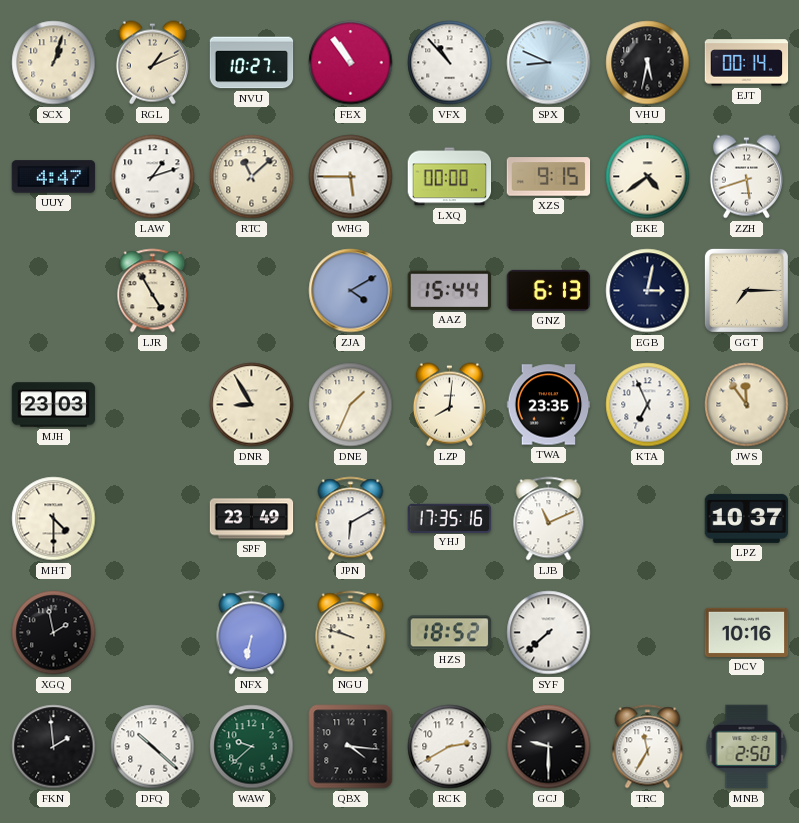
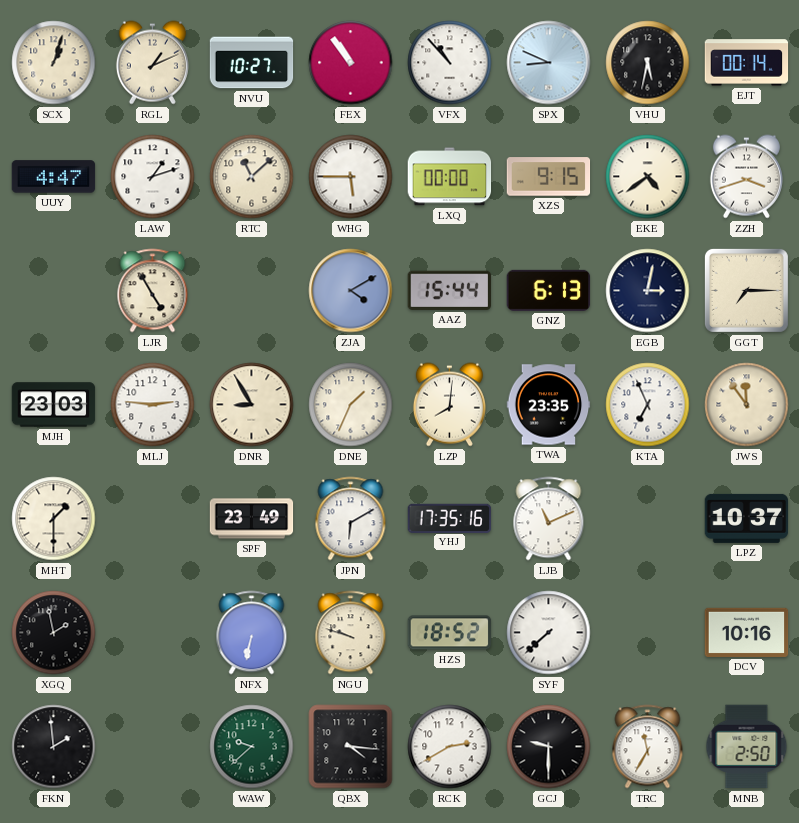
ZZH: 5:42 -> 3:42
MLJ: none -> 2:46
MHT: 4:30 -> 1:30
DFQ: 10:22 -> none
